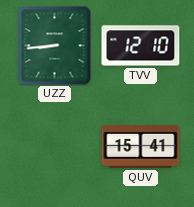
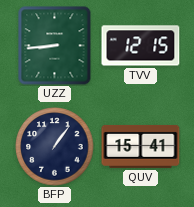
TVV: 12:10 -> 12:15
BFP: none -> 1:06
